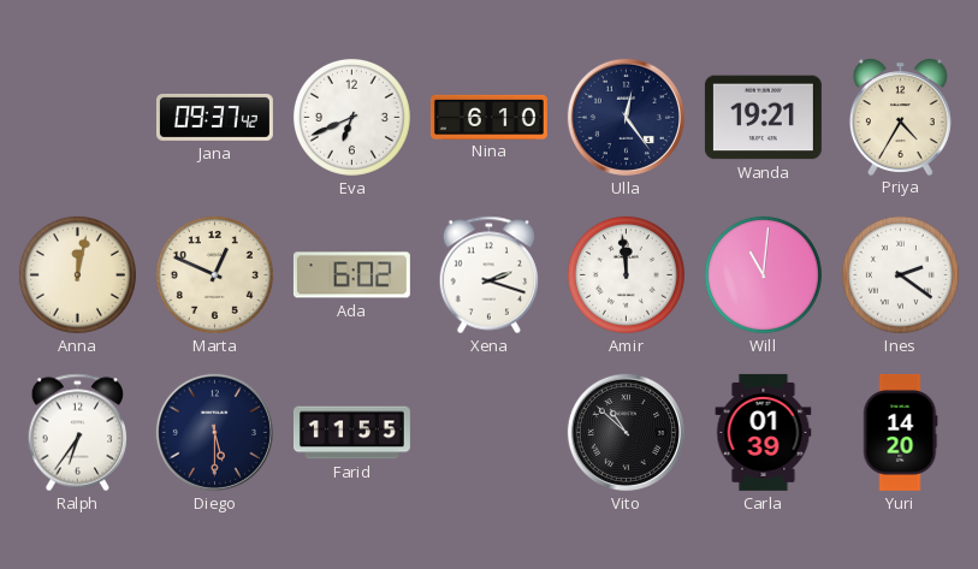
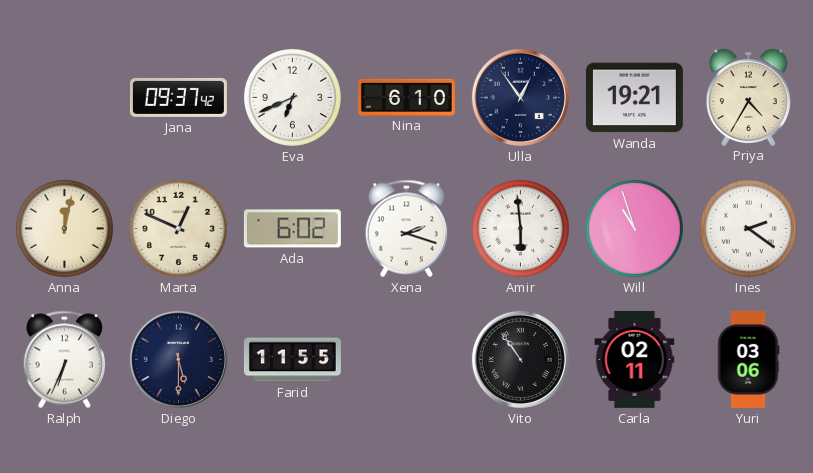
Ulla: 12:24 -> 12:54
Amir: 11:59 -> 5:59
Will: 11:01 -> 10:57
Ralph: 6:36 -> 6:34
Vito: 10:52 -> 10:54
Carla: 01:39 -> 02:11
Yuri: 14:20 -> 03:06
